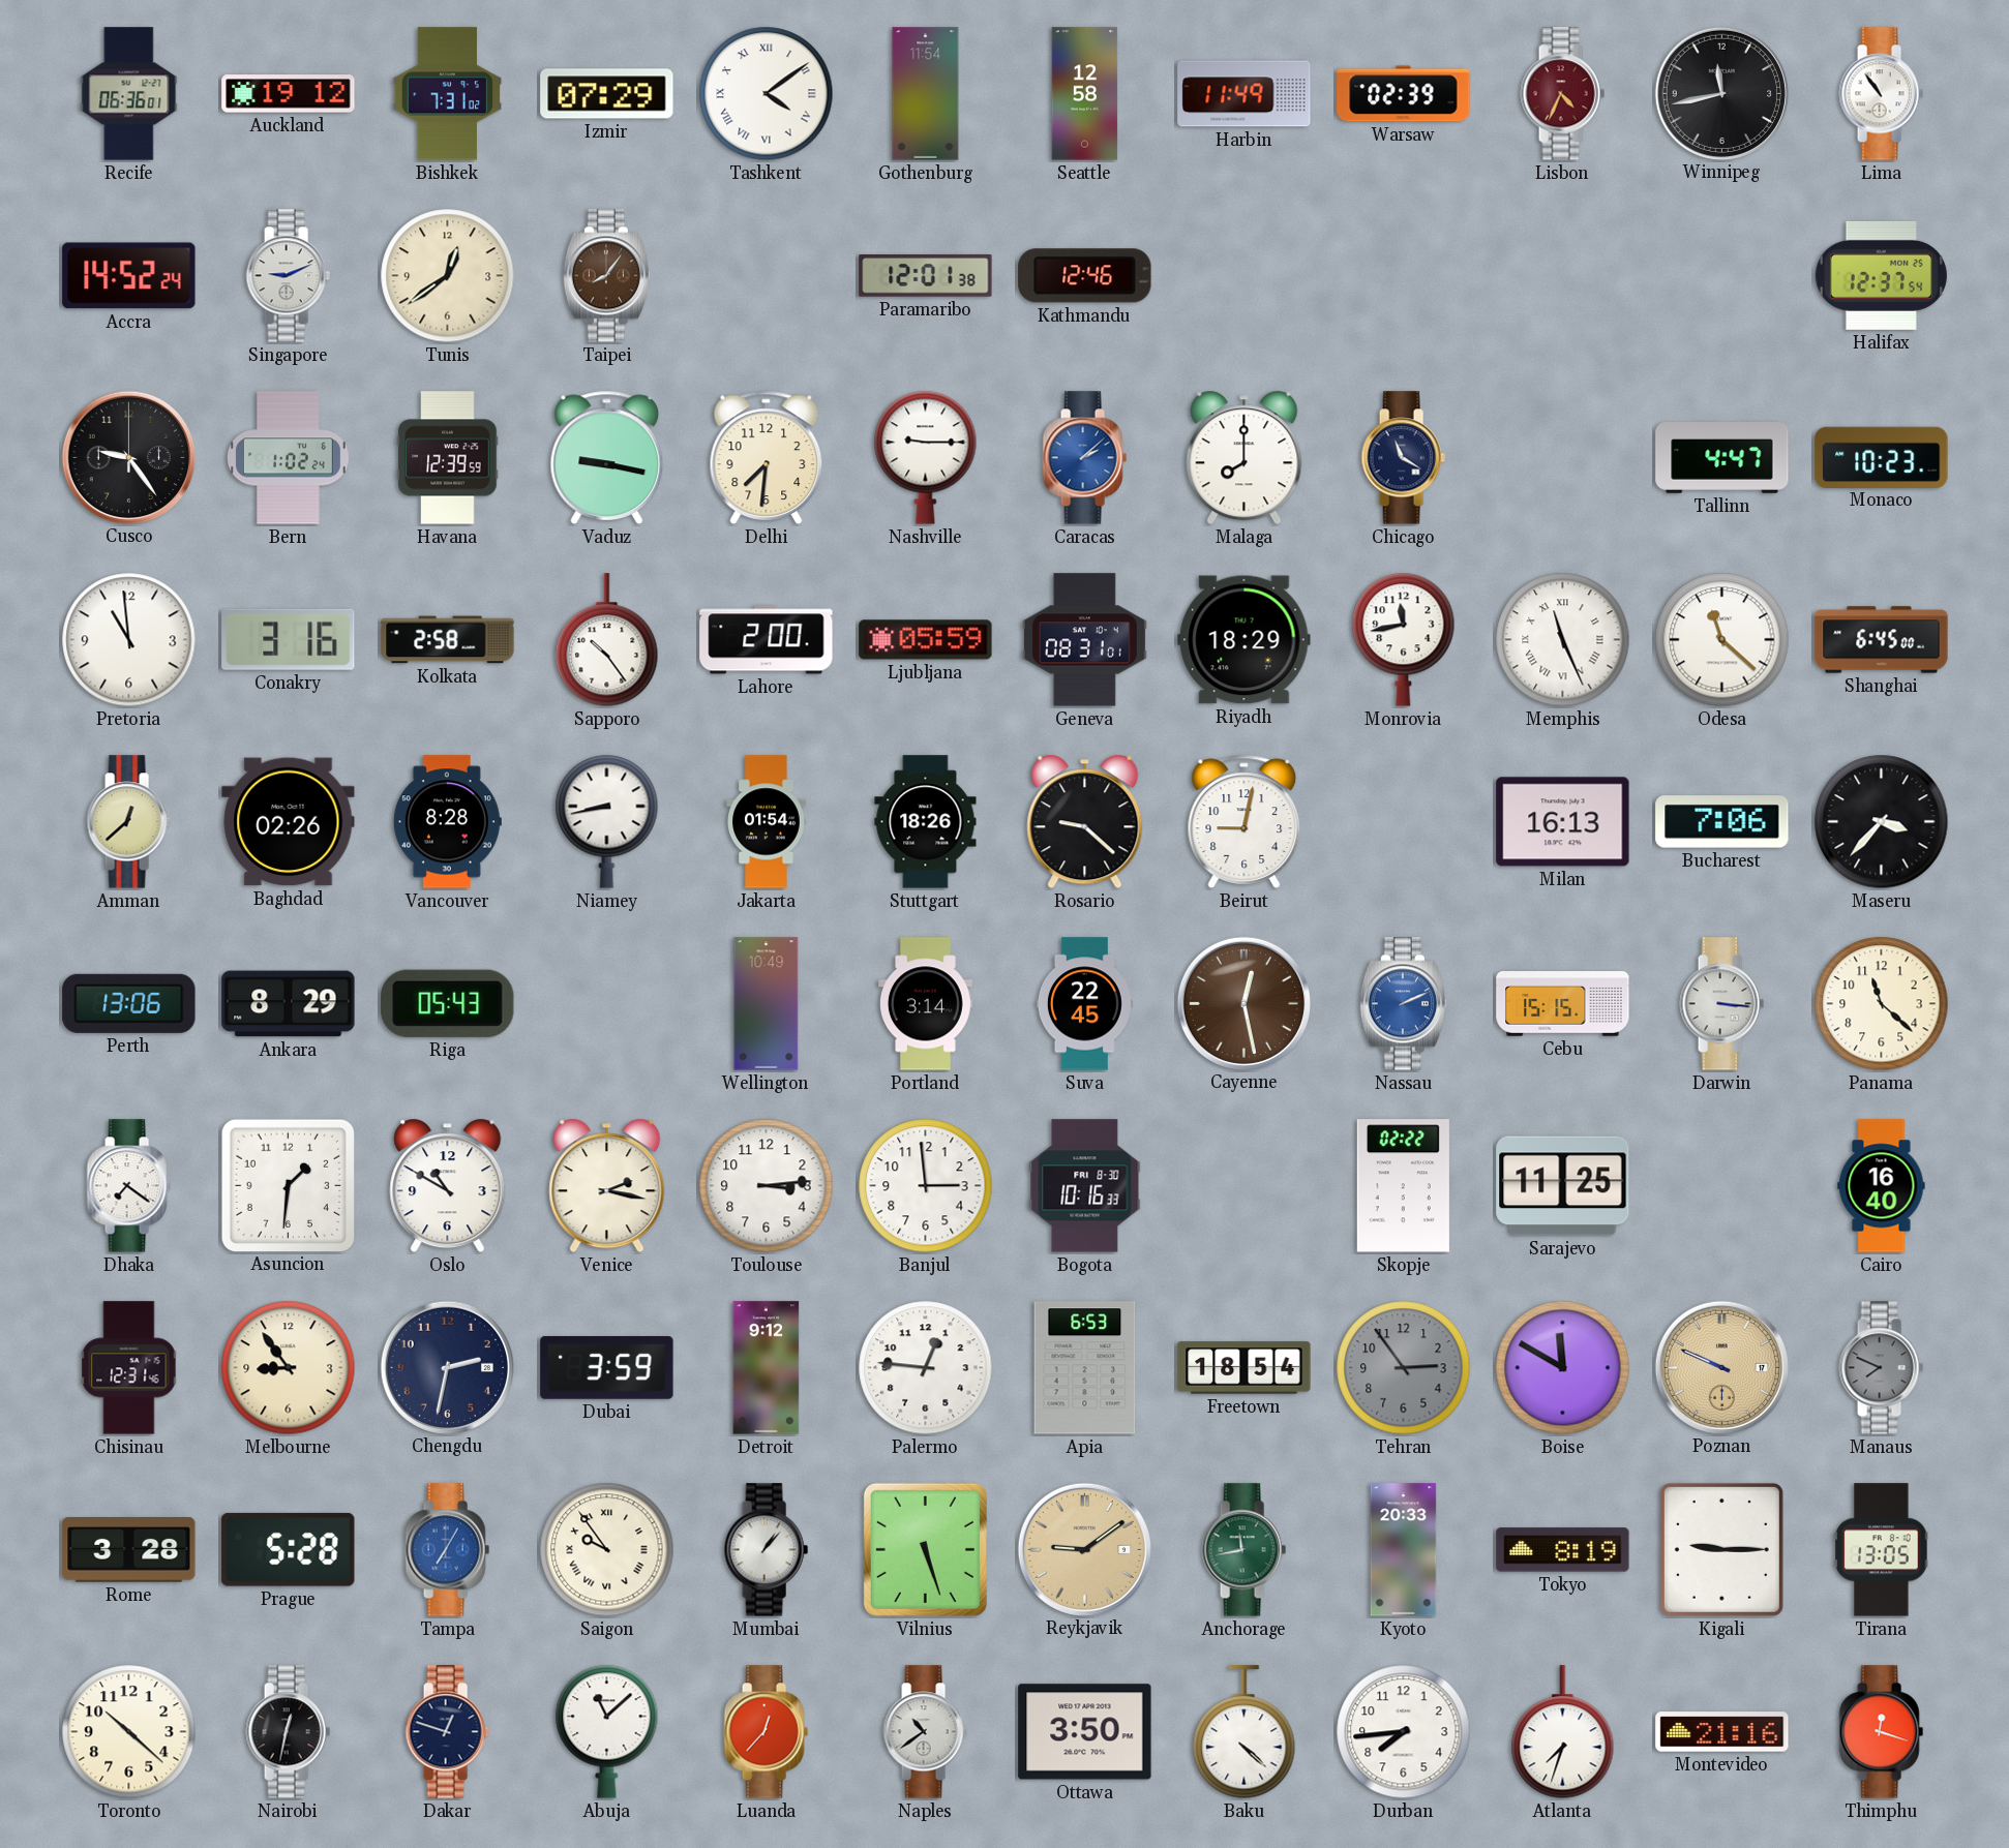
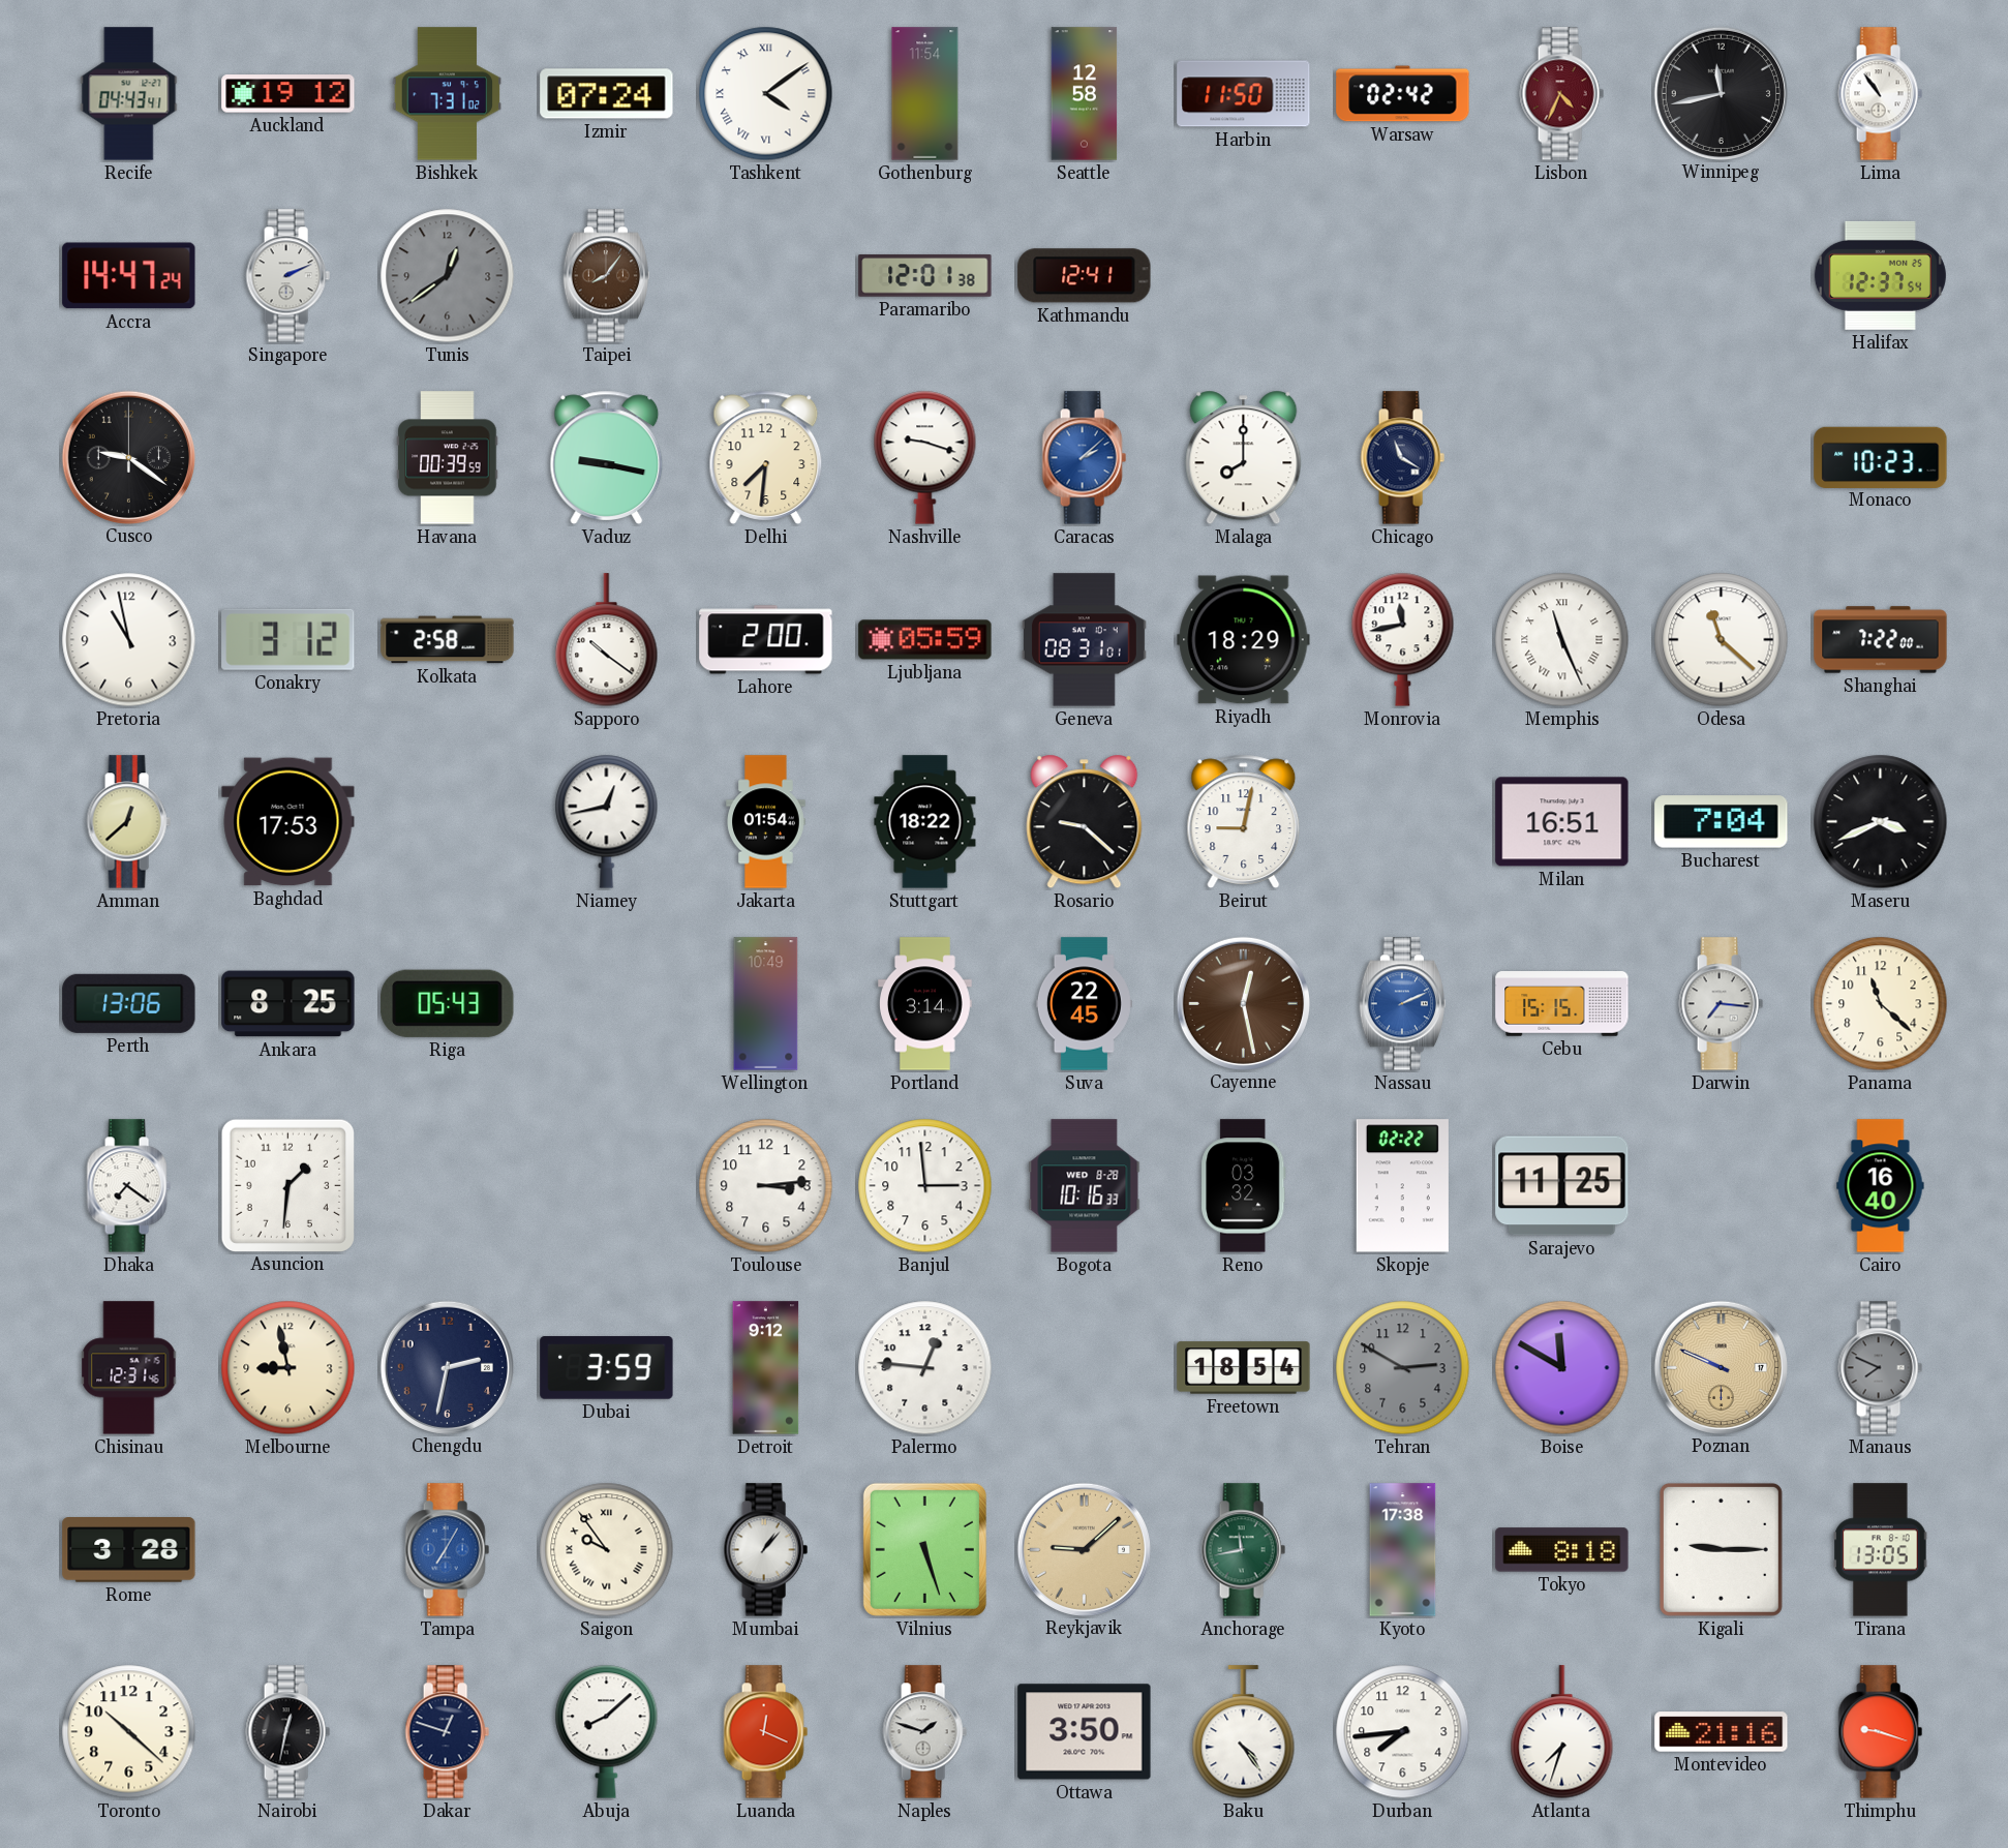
Recife: 06:36 -> 04:43
Izmir: 07:29 -> 07:24
Harbin: 11:49 -> 11:50
Warsaw: 02:39 -> 02:42
Accra: 14:52 -> 14:47
Singapore: 9:11 -> 2:11
Tunis dial: cream -> grey
Kathmandu: 12:46 -> 12:41
Cusco: 9:24 -> 9:21
Bern: 1:02 -> none
Havana: 12:39 -> 00:39
Nashville: 9:15 -> 9:18
Tallinn: 4:47 -> none
Pretoria: 10:59 -> 10:58
Conakry: 3:16 -> 3:12
Sapporo: 10:24 -> 10:21
Shanghai: 6:45 -> 7:22
Baghdad: 02:26 -> 17:53
Vancouver: 8:28 -> none
Niamey: 8:43 -> 12:43
Stuttgart: 18:26 -> 18:22
Milan: 16:13 -> 16:51
Bucharest: 7:06 -> 7:04
Maseru: 3:37 -> 3:41
Ankara: 8:29 -> 8:25
Darwin: 3:16 -> 7:16
Oslo: 10:50 -> none
Venice: 2:17 -> none
Bogota date: FRI 8-30 -> WED 8-28
Reno: none -> 03:32
Melbourne: 8:54 -> 8:58
Apia: 6:53 -> none
Tehran: 2:54 -> 2:50
Prague: 5:28 -> none
Reykjavik: 9:09 -> 9:08
Kyoto: 20:33 -> 17:38
Tokyo: 8:19 -> 8:18
Abuja: 11:08 -> 8:08
Luanda: 12:37 -> 12:19
Naples: 10:39 -> 1:48
Baku: 4:22 -> 4:24
Thimphu: 12:18 -> 9:18
